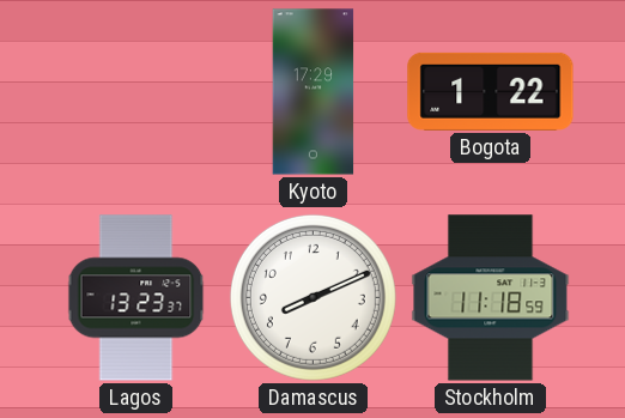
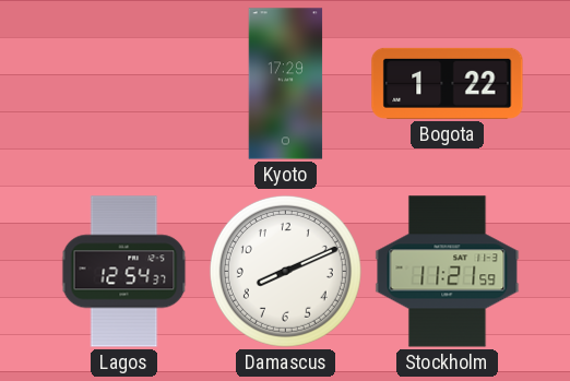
Lagos: 13:23 -> 12:54
Stockholm: 11:18 -> 11:21
